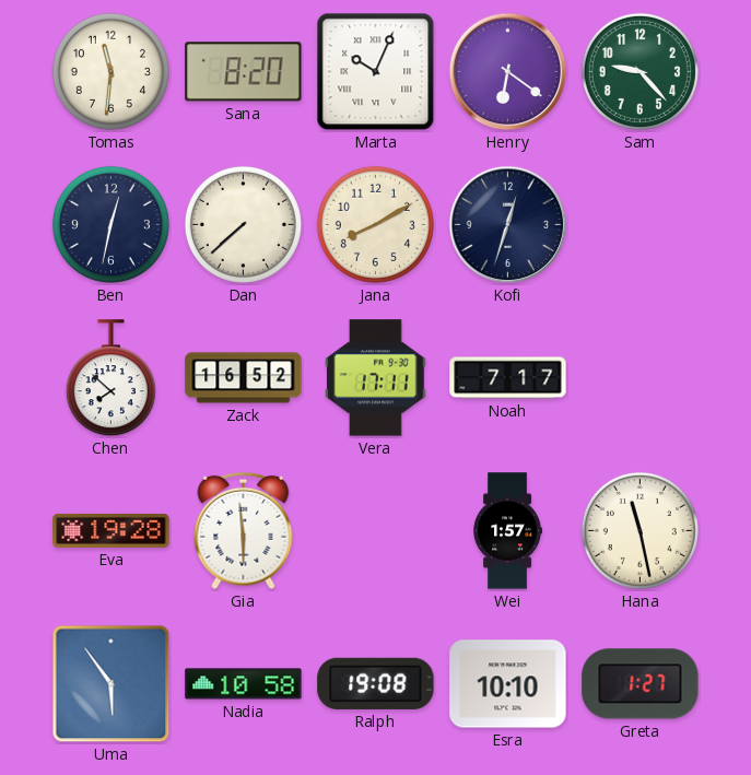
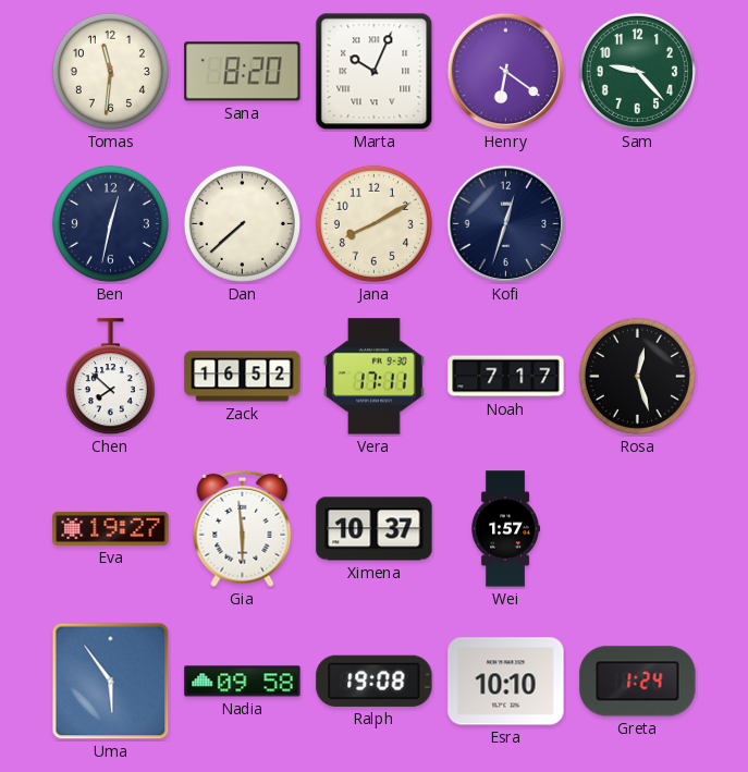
Rosa: none -> 12:27
Eva: 19:28 -> 19:27
Ximena: none -> 10:37
Hana: 11:28 -> none
Nadia: 10:58 -> 09:58
Greta: 1:27 -> 1:24
